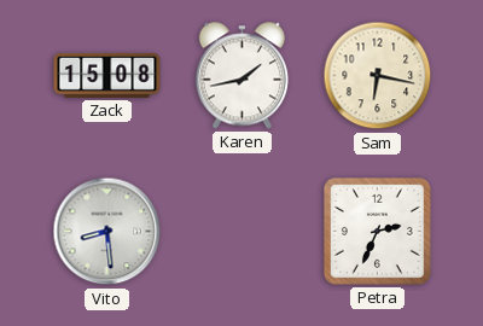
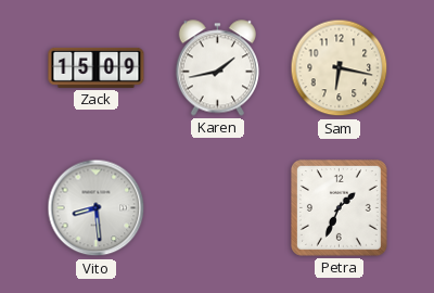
Zack: 15:08 -> 15:09
Petra: 2:34 -> 1:34
